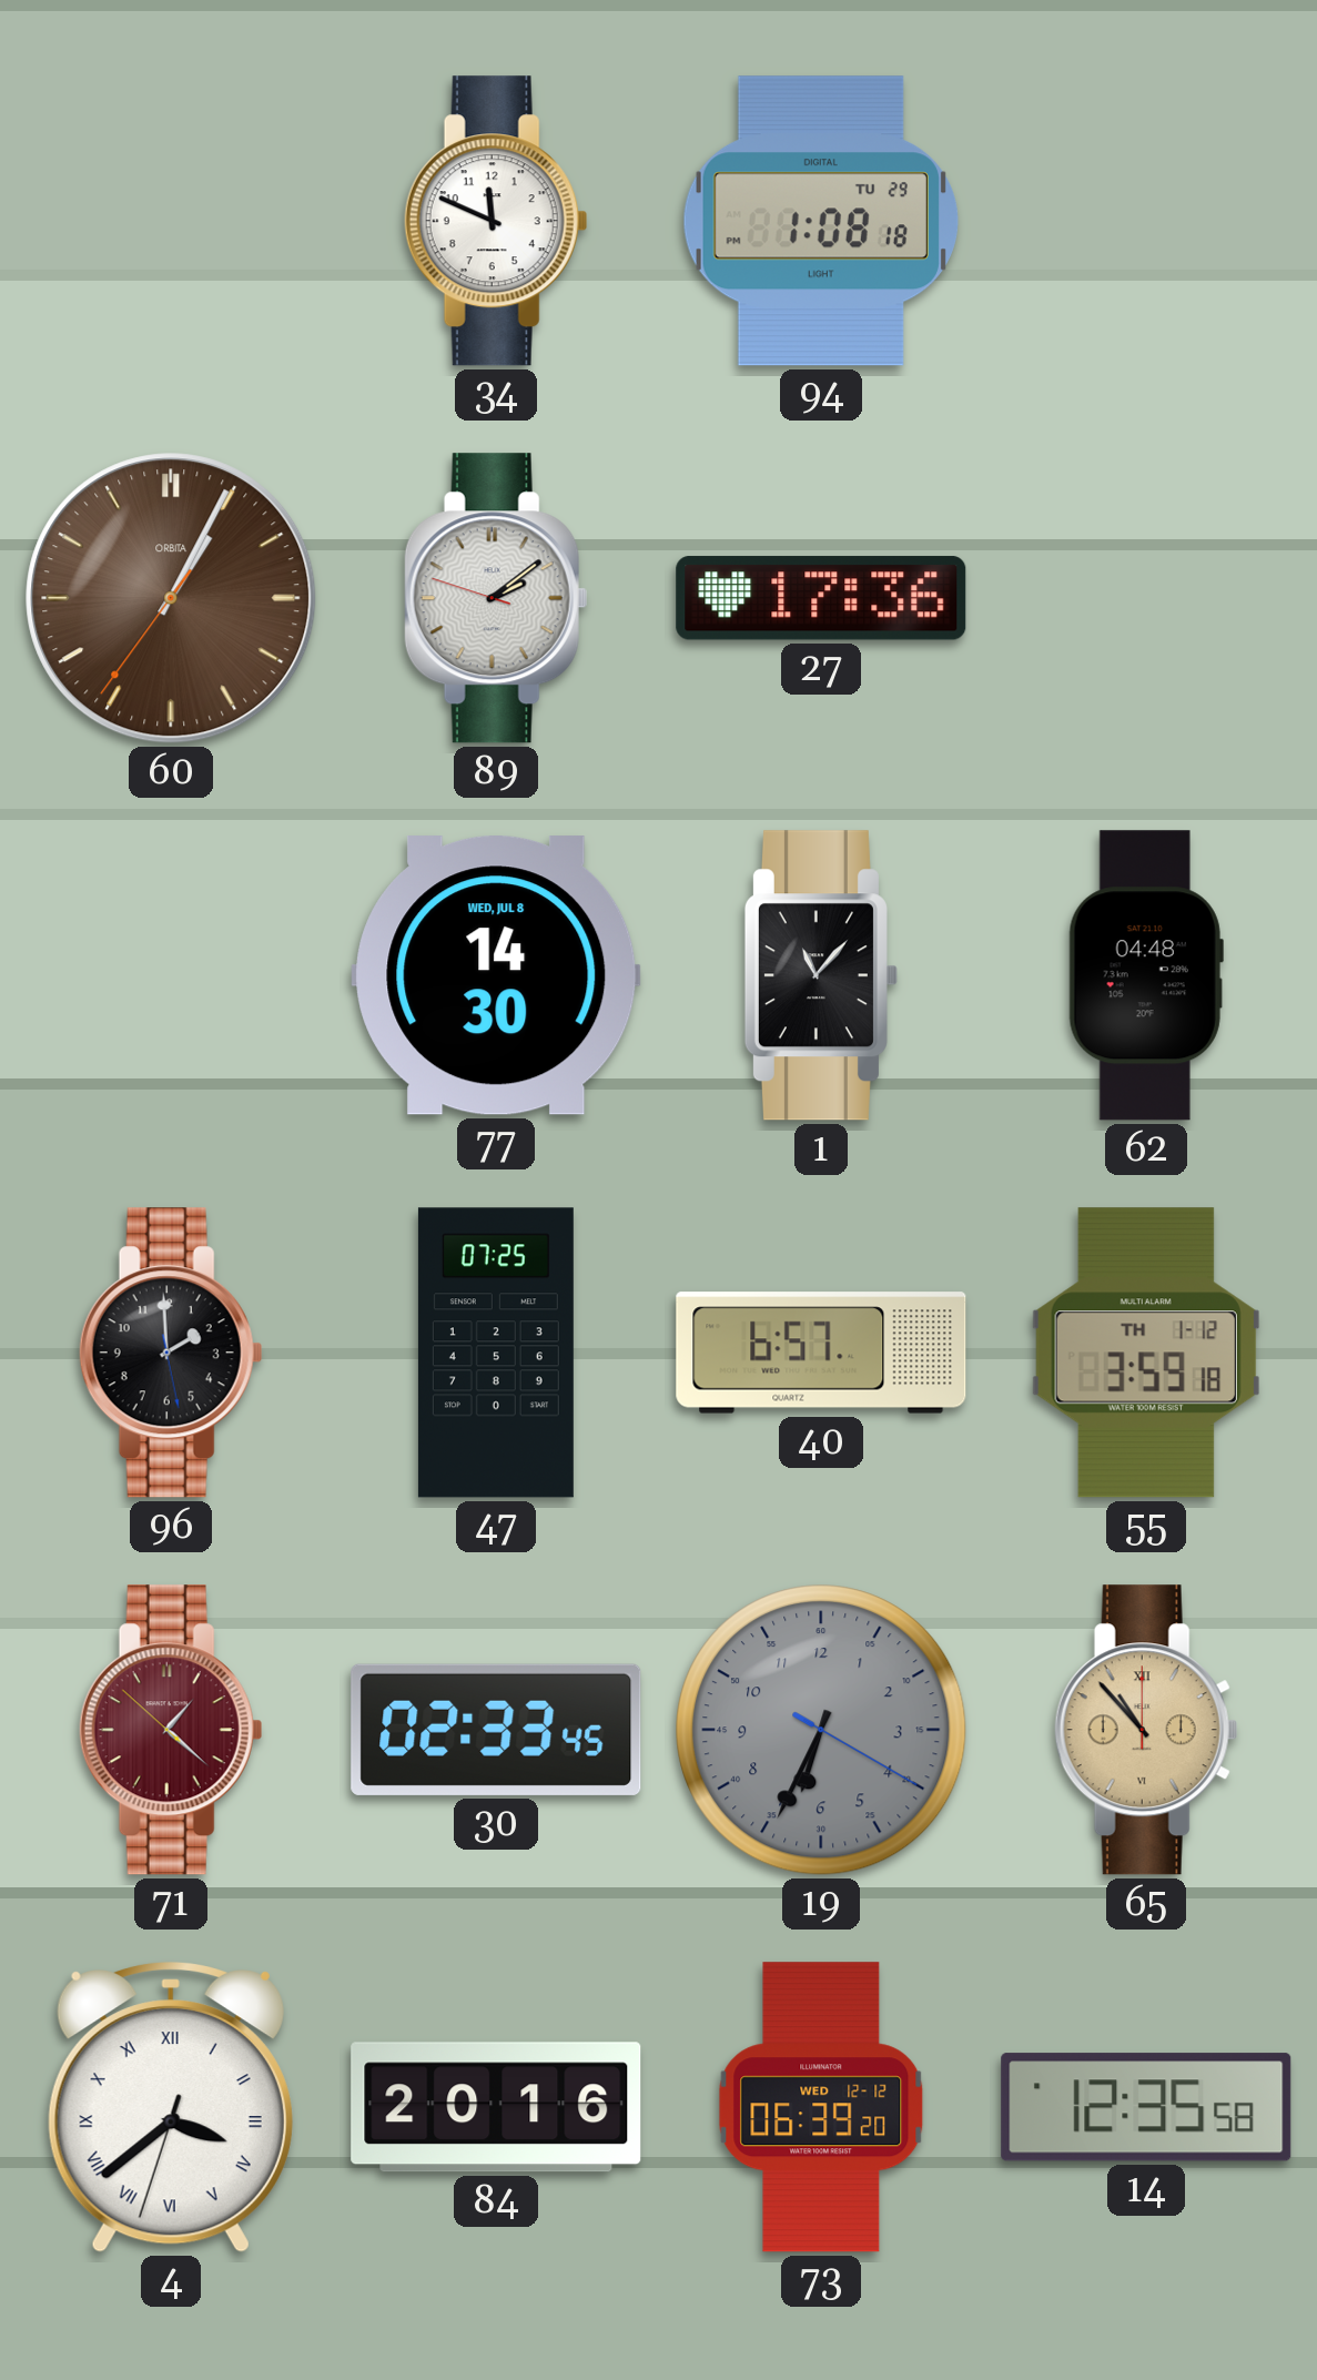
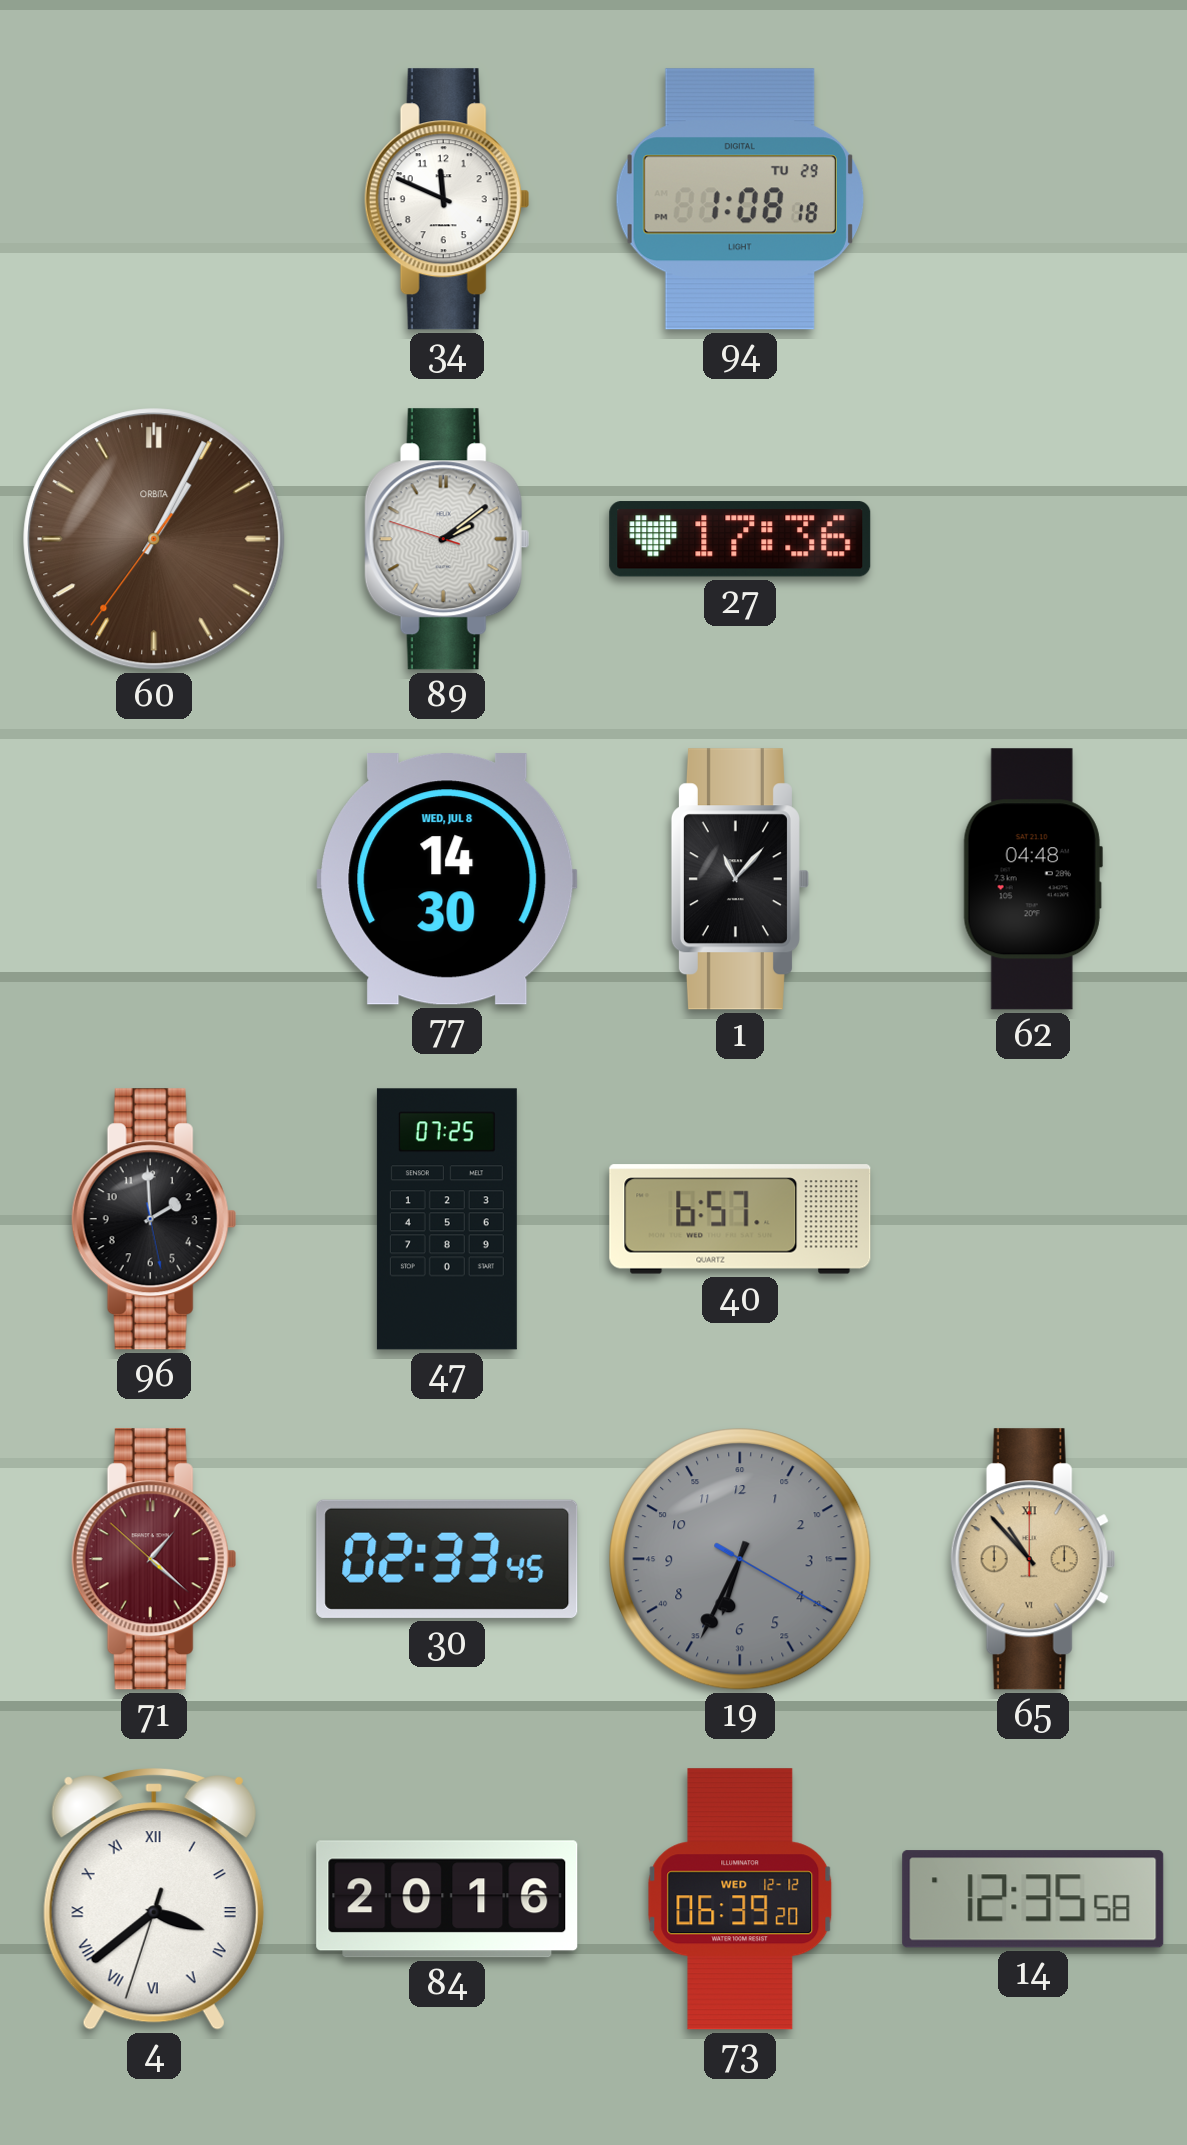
55: 3:59 -> none
